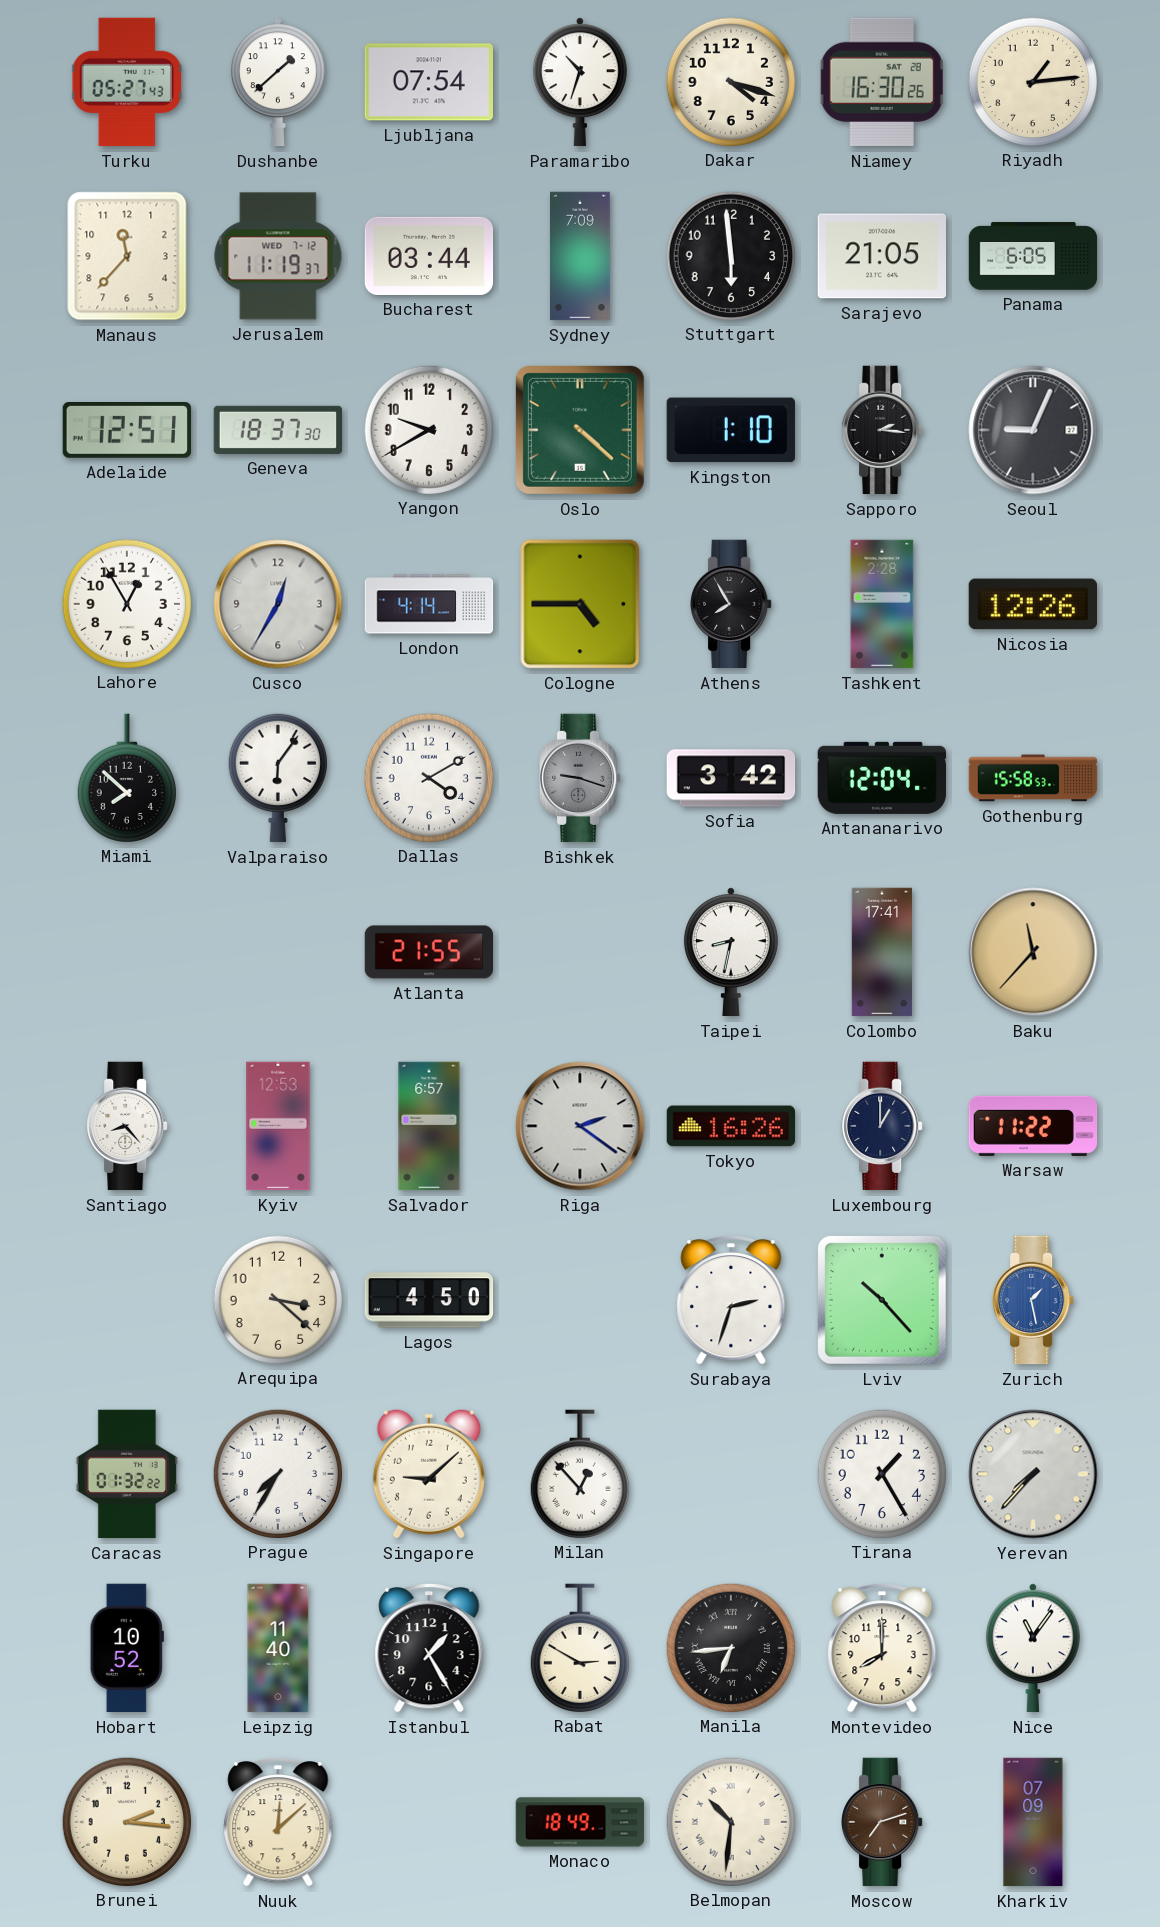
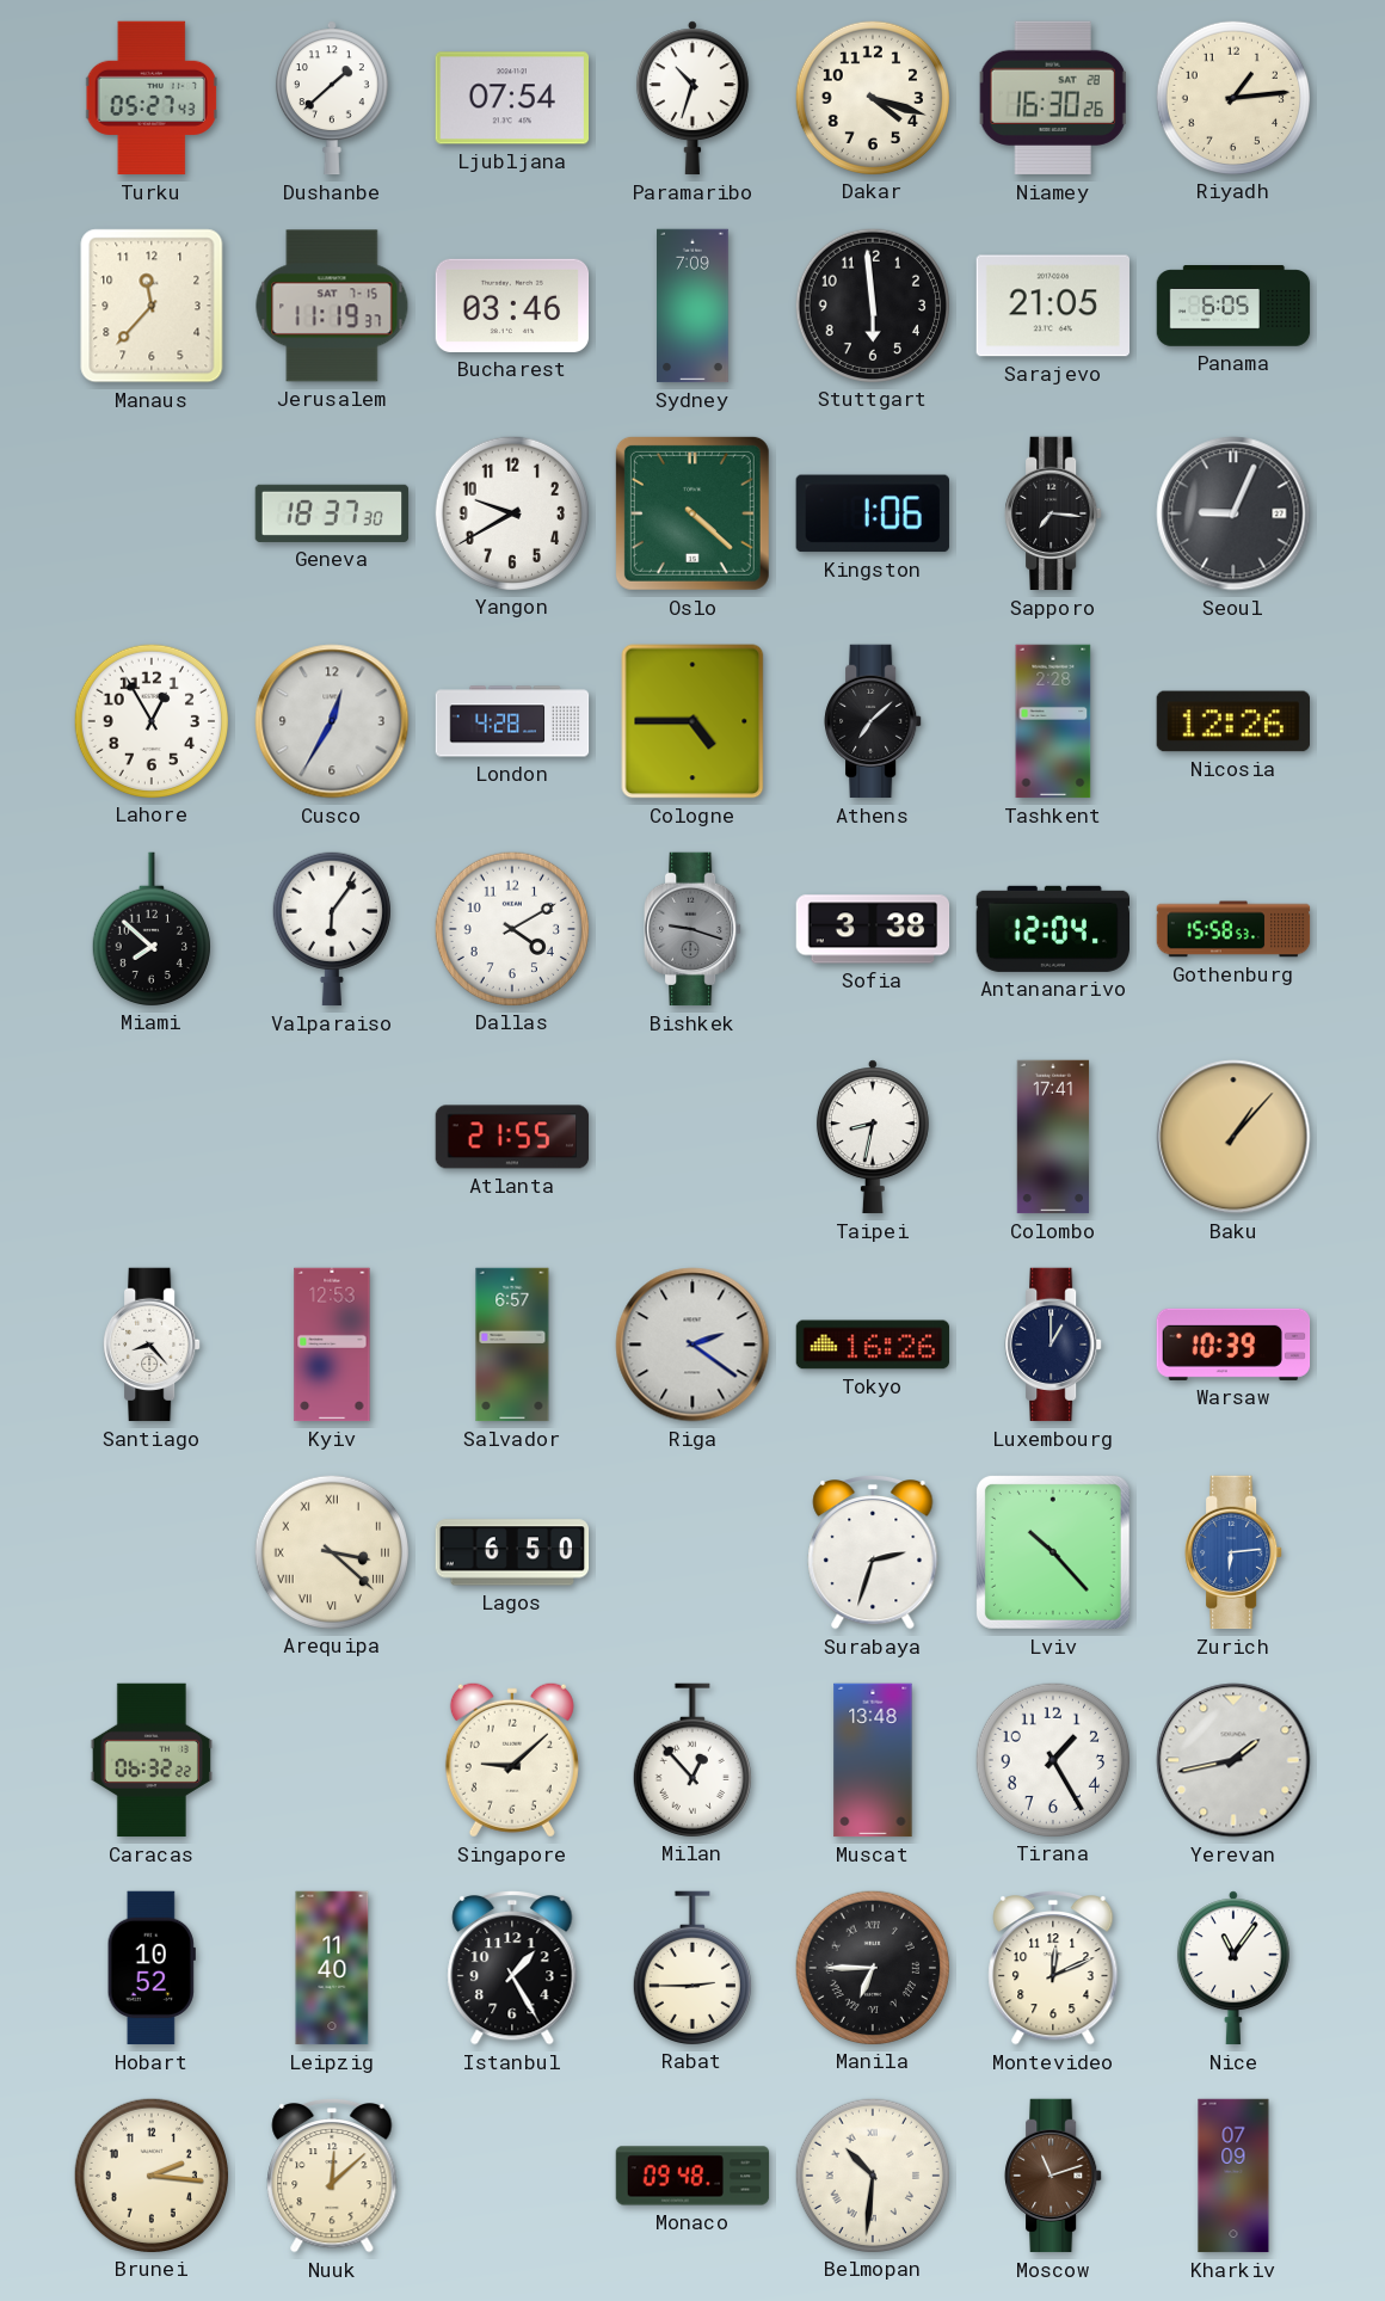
Jerusalem date: WED 7-12 -> SAT 7-15
Bucharest: 03:44 -> 03:46
Adelaide: 12:51 -> none
Kingston: 1:10 -> 1:06
Sapporo: 2:16 -> 7:16
London: 4:14 -> 4:28
Athens: 7:55 -> 7:08
Sofia: 3:42 -> 3:38
Baku: 11:37 -> 1:07
Warsaw: 11:22 -> 10:39
Arequipa numerals: Arabic -> Roman
Lagos: 4:50 -> 6:50
Zurich: 1:28 -> 6:14
Caracas: 01:32 -> 06:32
Prague: 7:35 -> none
Muscat: none -> 13:48
Yerevan: 7:37 -> 1:43
Rabat: 2:50 -> 2:45
Manila: 6:44 -> 6:45
Montevideo: 8:00 -> 12:11
Monaco: 18:49 -> 09:48
Moscow: 7:12 -> 11:12
